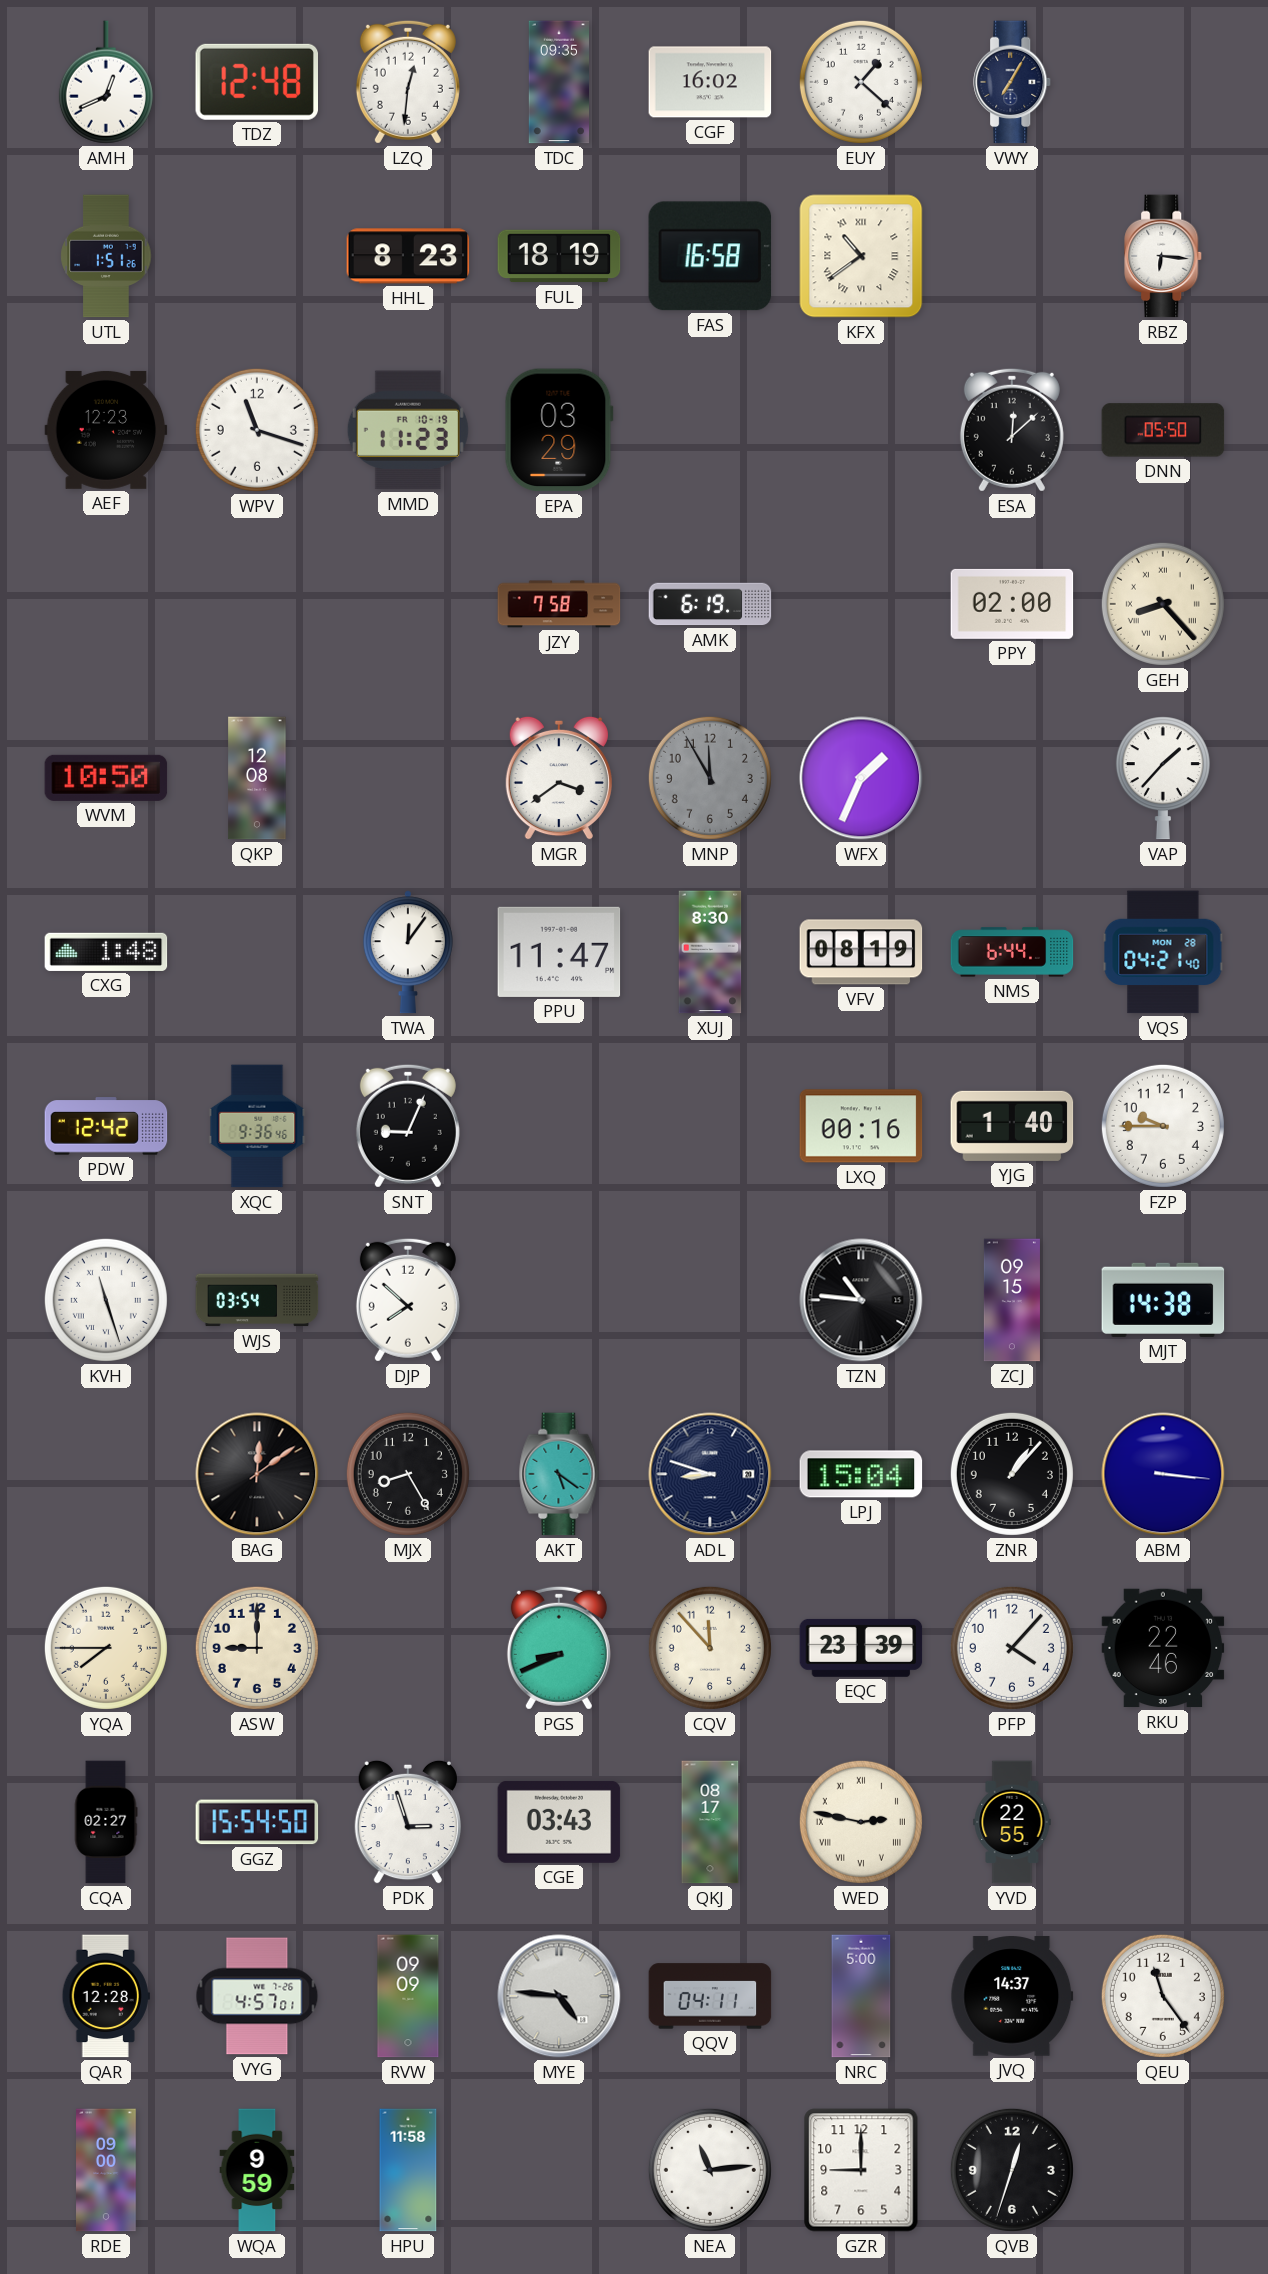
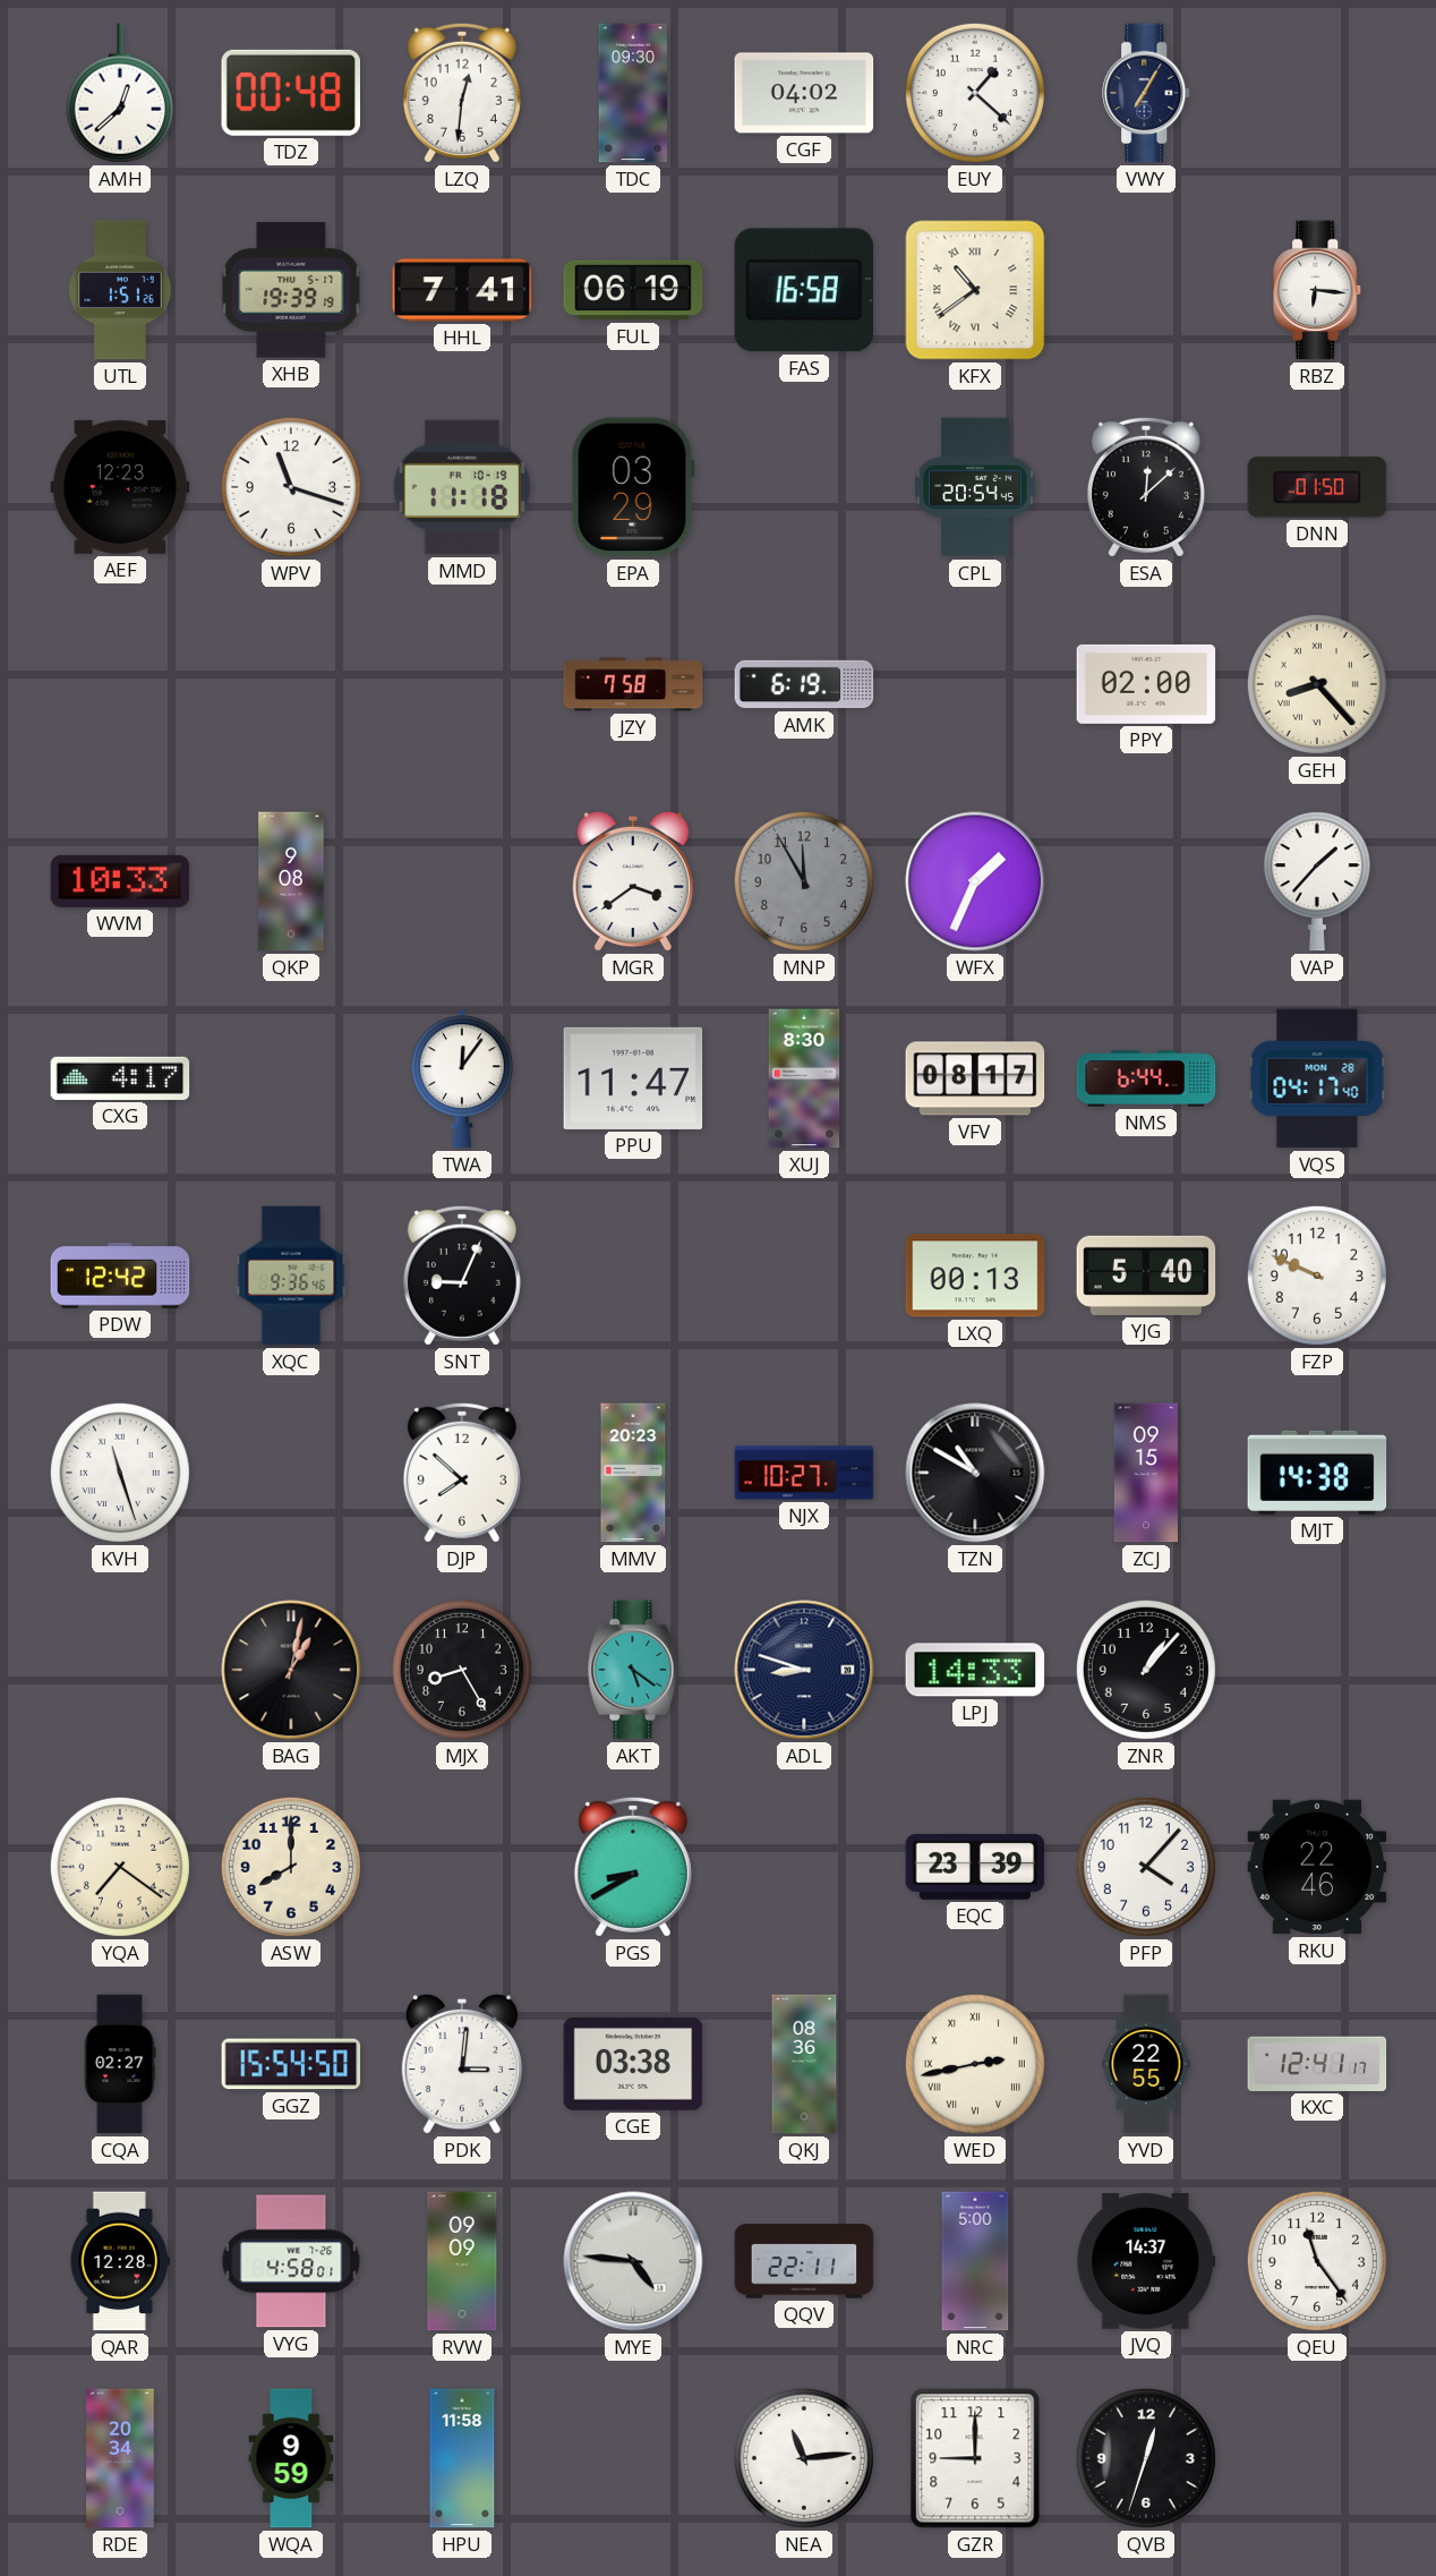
AMH: 12:41 -> 12:38
TDZ: 12:48 -> 00:48
TDC: 09:35 -> 09:30
CGF: 16:02 -> 04:02
XHB: none -> 19:39
HHL: 8:23 -> 7:41
FUL: 18:19 -> 06:19
MMD: 11:23 -> 11:18
CPL: none -> 20:54
DNN: 05:50 -> 01:50
WVM: 10:50 -> 10:33
QKP: 12:08 -> 9:08
CXG: 1:48 -> 4:17
VFV: 08:19 -> 08:17
VQS: 04:21 -> 04:17
LXQ: 00:16 -> 00:13
YJG: 1:40 -> 5:40
FZP: 9:45 -> 9:49
WJS: 03:54 -> none
MMV: none -> 20:23
NJX: none -> 10:27
TZN: 10:46 -> 10:50
BAG: 12:09 -> 1:02
LPJ: 15:04 -> 14:33
ABM: 3:16 -> none
YQA: 7:45 -> 7:21
ASW: 9:00 -> 8:00
PGS: 8:41 -> 8:40
CQV: 11:53 -> none
PDK: 2:57 -> 3:01
CGE: 03:43 -> 03:38
QKJ: 08:17 -> 08:36
WED: 2:47 -> 2:43
KXC: none -> 12:41
VYG: 4:57 -> 4:58
QQV: 04:11 -> 22:11
RDE: 09:00 -> 20:34
